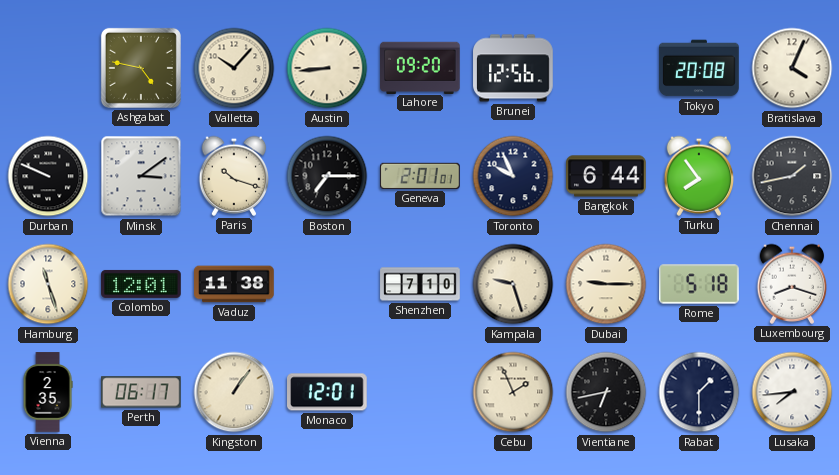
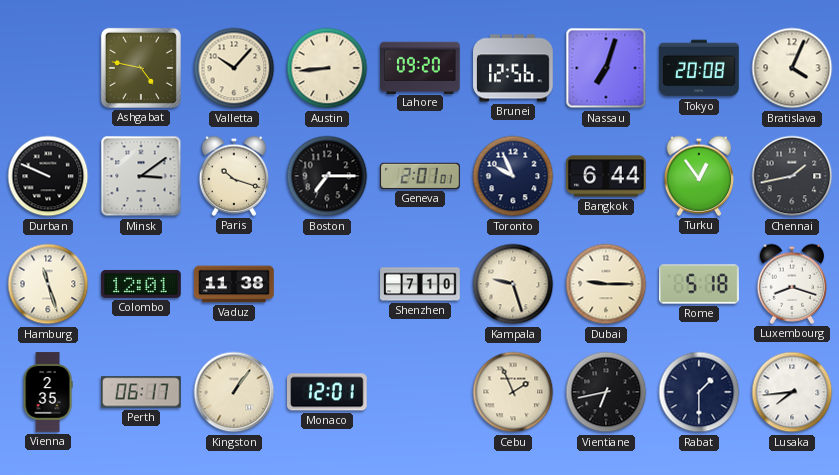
Nassau: none -> 7:03
Turku: 7:54 -> 12:54
